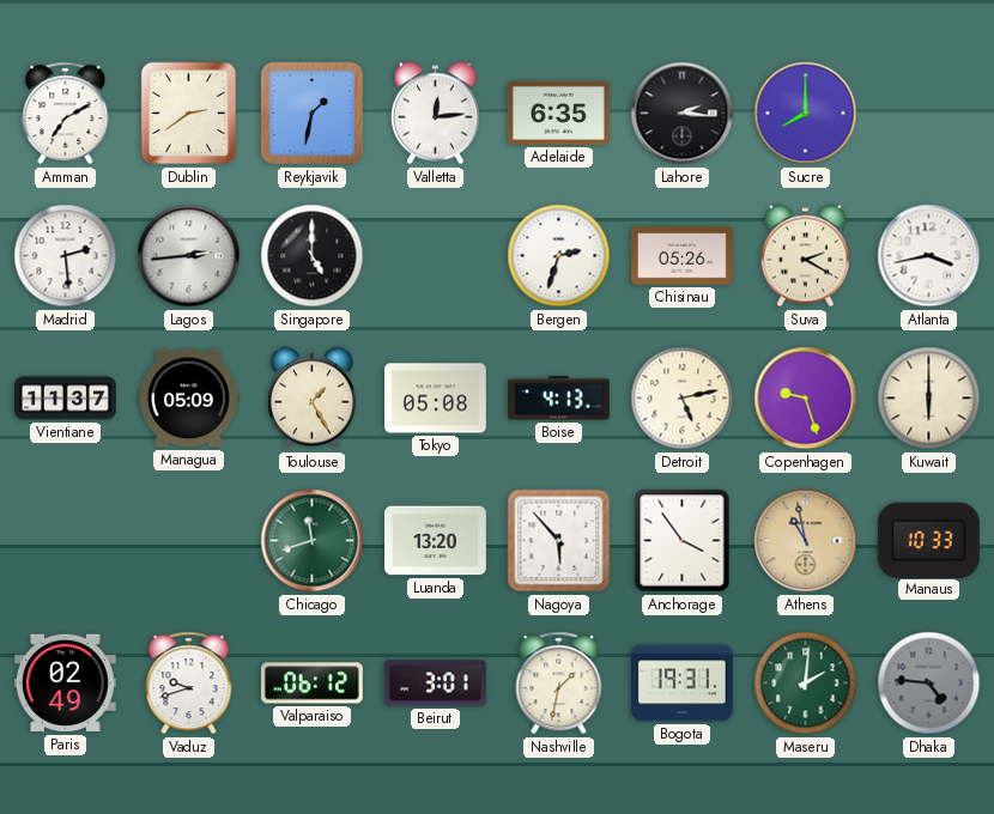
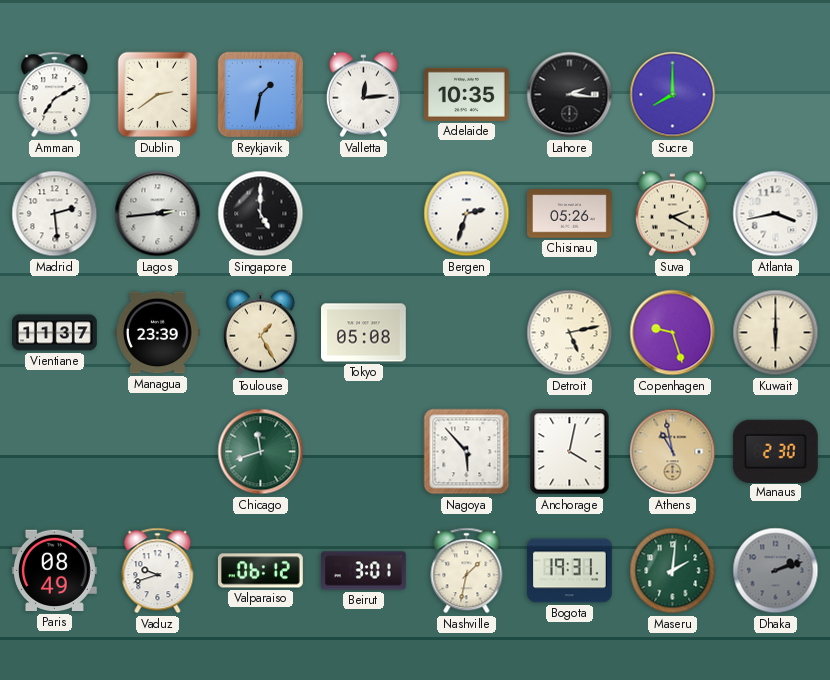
Adelaide: 6:35 -> 10:35
Managua: 05:09 -> 23:39
Boise: 4:13 -> none
Luanda: 13:20 -> none
Anchorage: 3:54 -> 4:02
Manaus: 10:33 -> 2:30
Paris: 02:49 -> 08:49
Dhaka: 4:46 -> 2:12
